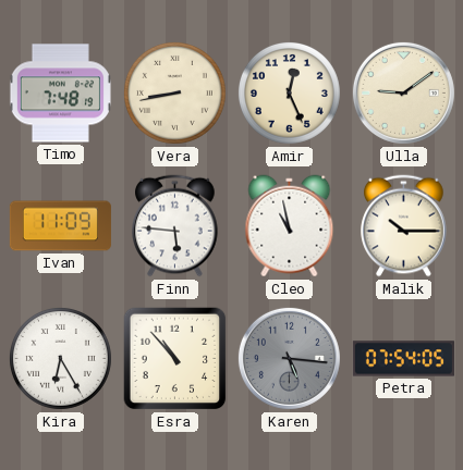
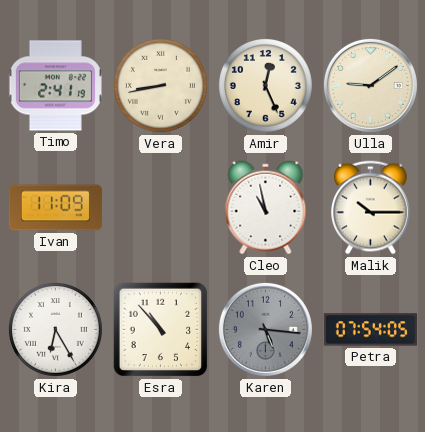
Timo: 7:48 -> 2:41
Finn: 5:46 -> none
